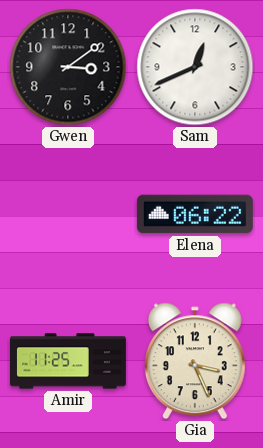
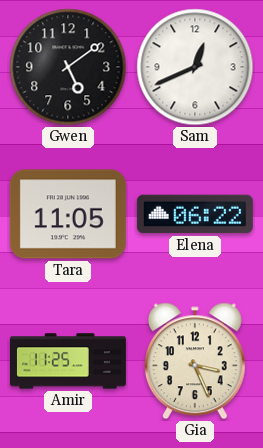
Gwen: 3:09 -> 5:09
Tara: none -> 11:05
